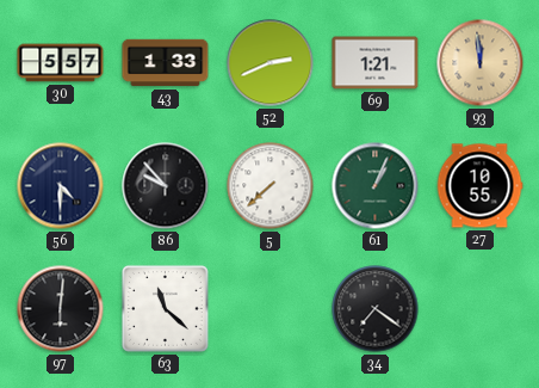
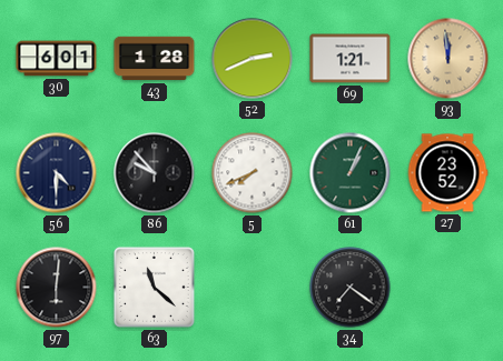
30: 5:57 -> 6:01
43: 1:33 -> 1:28
5: 7:38 -> 7:41
27: 10:55 -> 23:52
